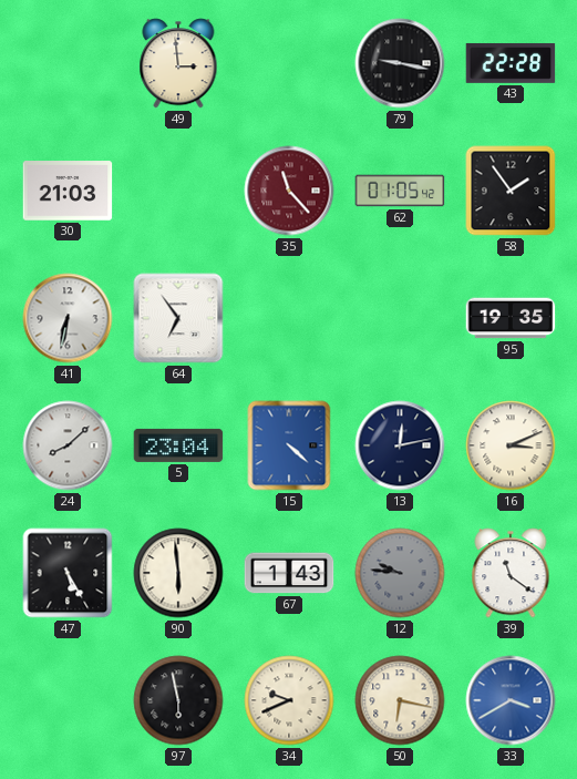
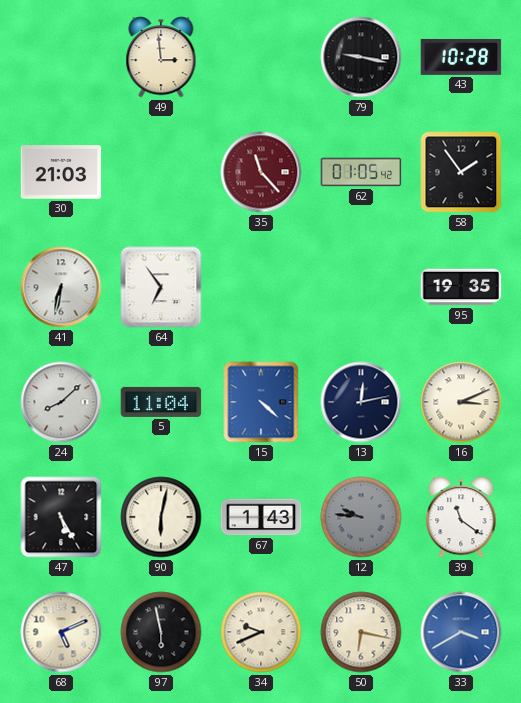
43: 22:28 -> 10:28
5: 23:04 -> 11:04
90: 5:59 -> 6:02
68: none -> 5:11
